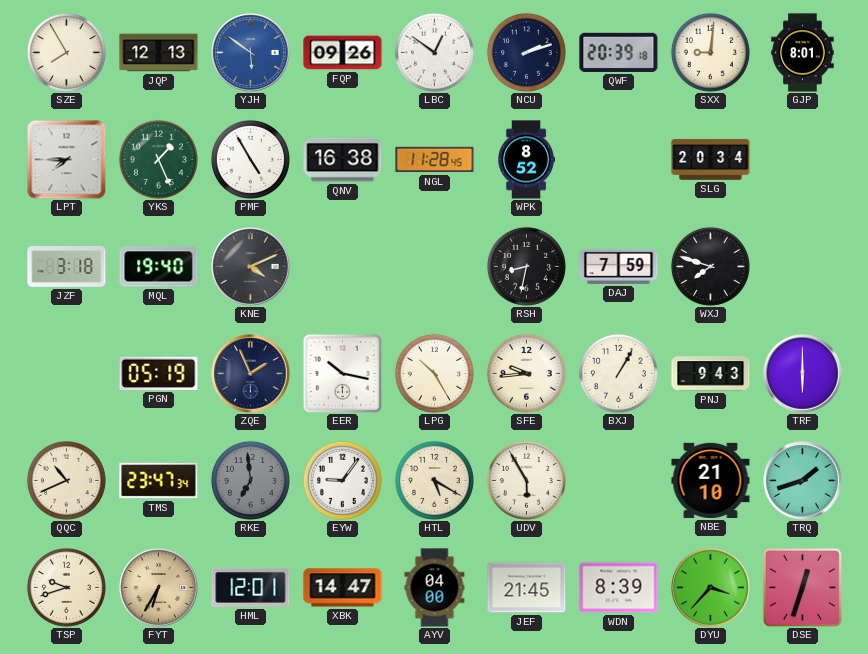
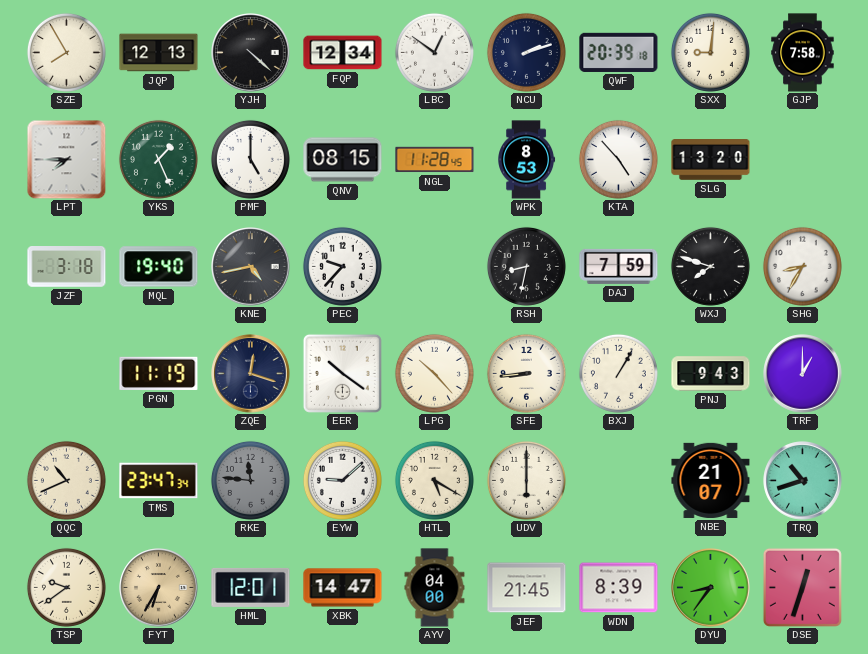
YJH: 5:51 -> 4:22
YJH dial: blue -> black
FQP: 09:26 -> 12:34
GJP: 8:01 -> 7:58
PMF: 4:55 -> 5:00
QNV: 16:38 -> 08:15
WPK: 8:52 -> 8:53
KTA: none -> 4:53
SLG: 20:34 -> 13:20
KNE: 4:11 -> 4:43
PEC: none -> 9:37
SHG: none -> 8:35
PGN: 05:19 -> 11:19
ZQE: 1:56 -> 12:18
EER: 10:17 -> 10:21
LPG: 10:25 -> 10:23
SFE: 9:44 -> 8:44
TRF: 6:00 -> 1:00
RKE: 6:59 -> 11:46
EYW: 9:06 -> 9:08
UDV: 5:55 -> 6:00
NBE: 21:10 -> 21:07
TRQ: 1:42 -> 10:42
TSP: 9:42 -> 9:39
DYU: 3:37 -> 8:36
